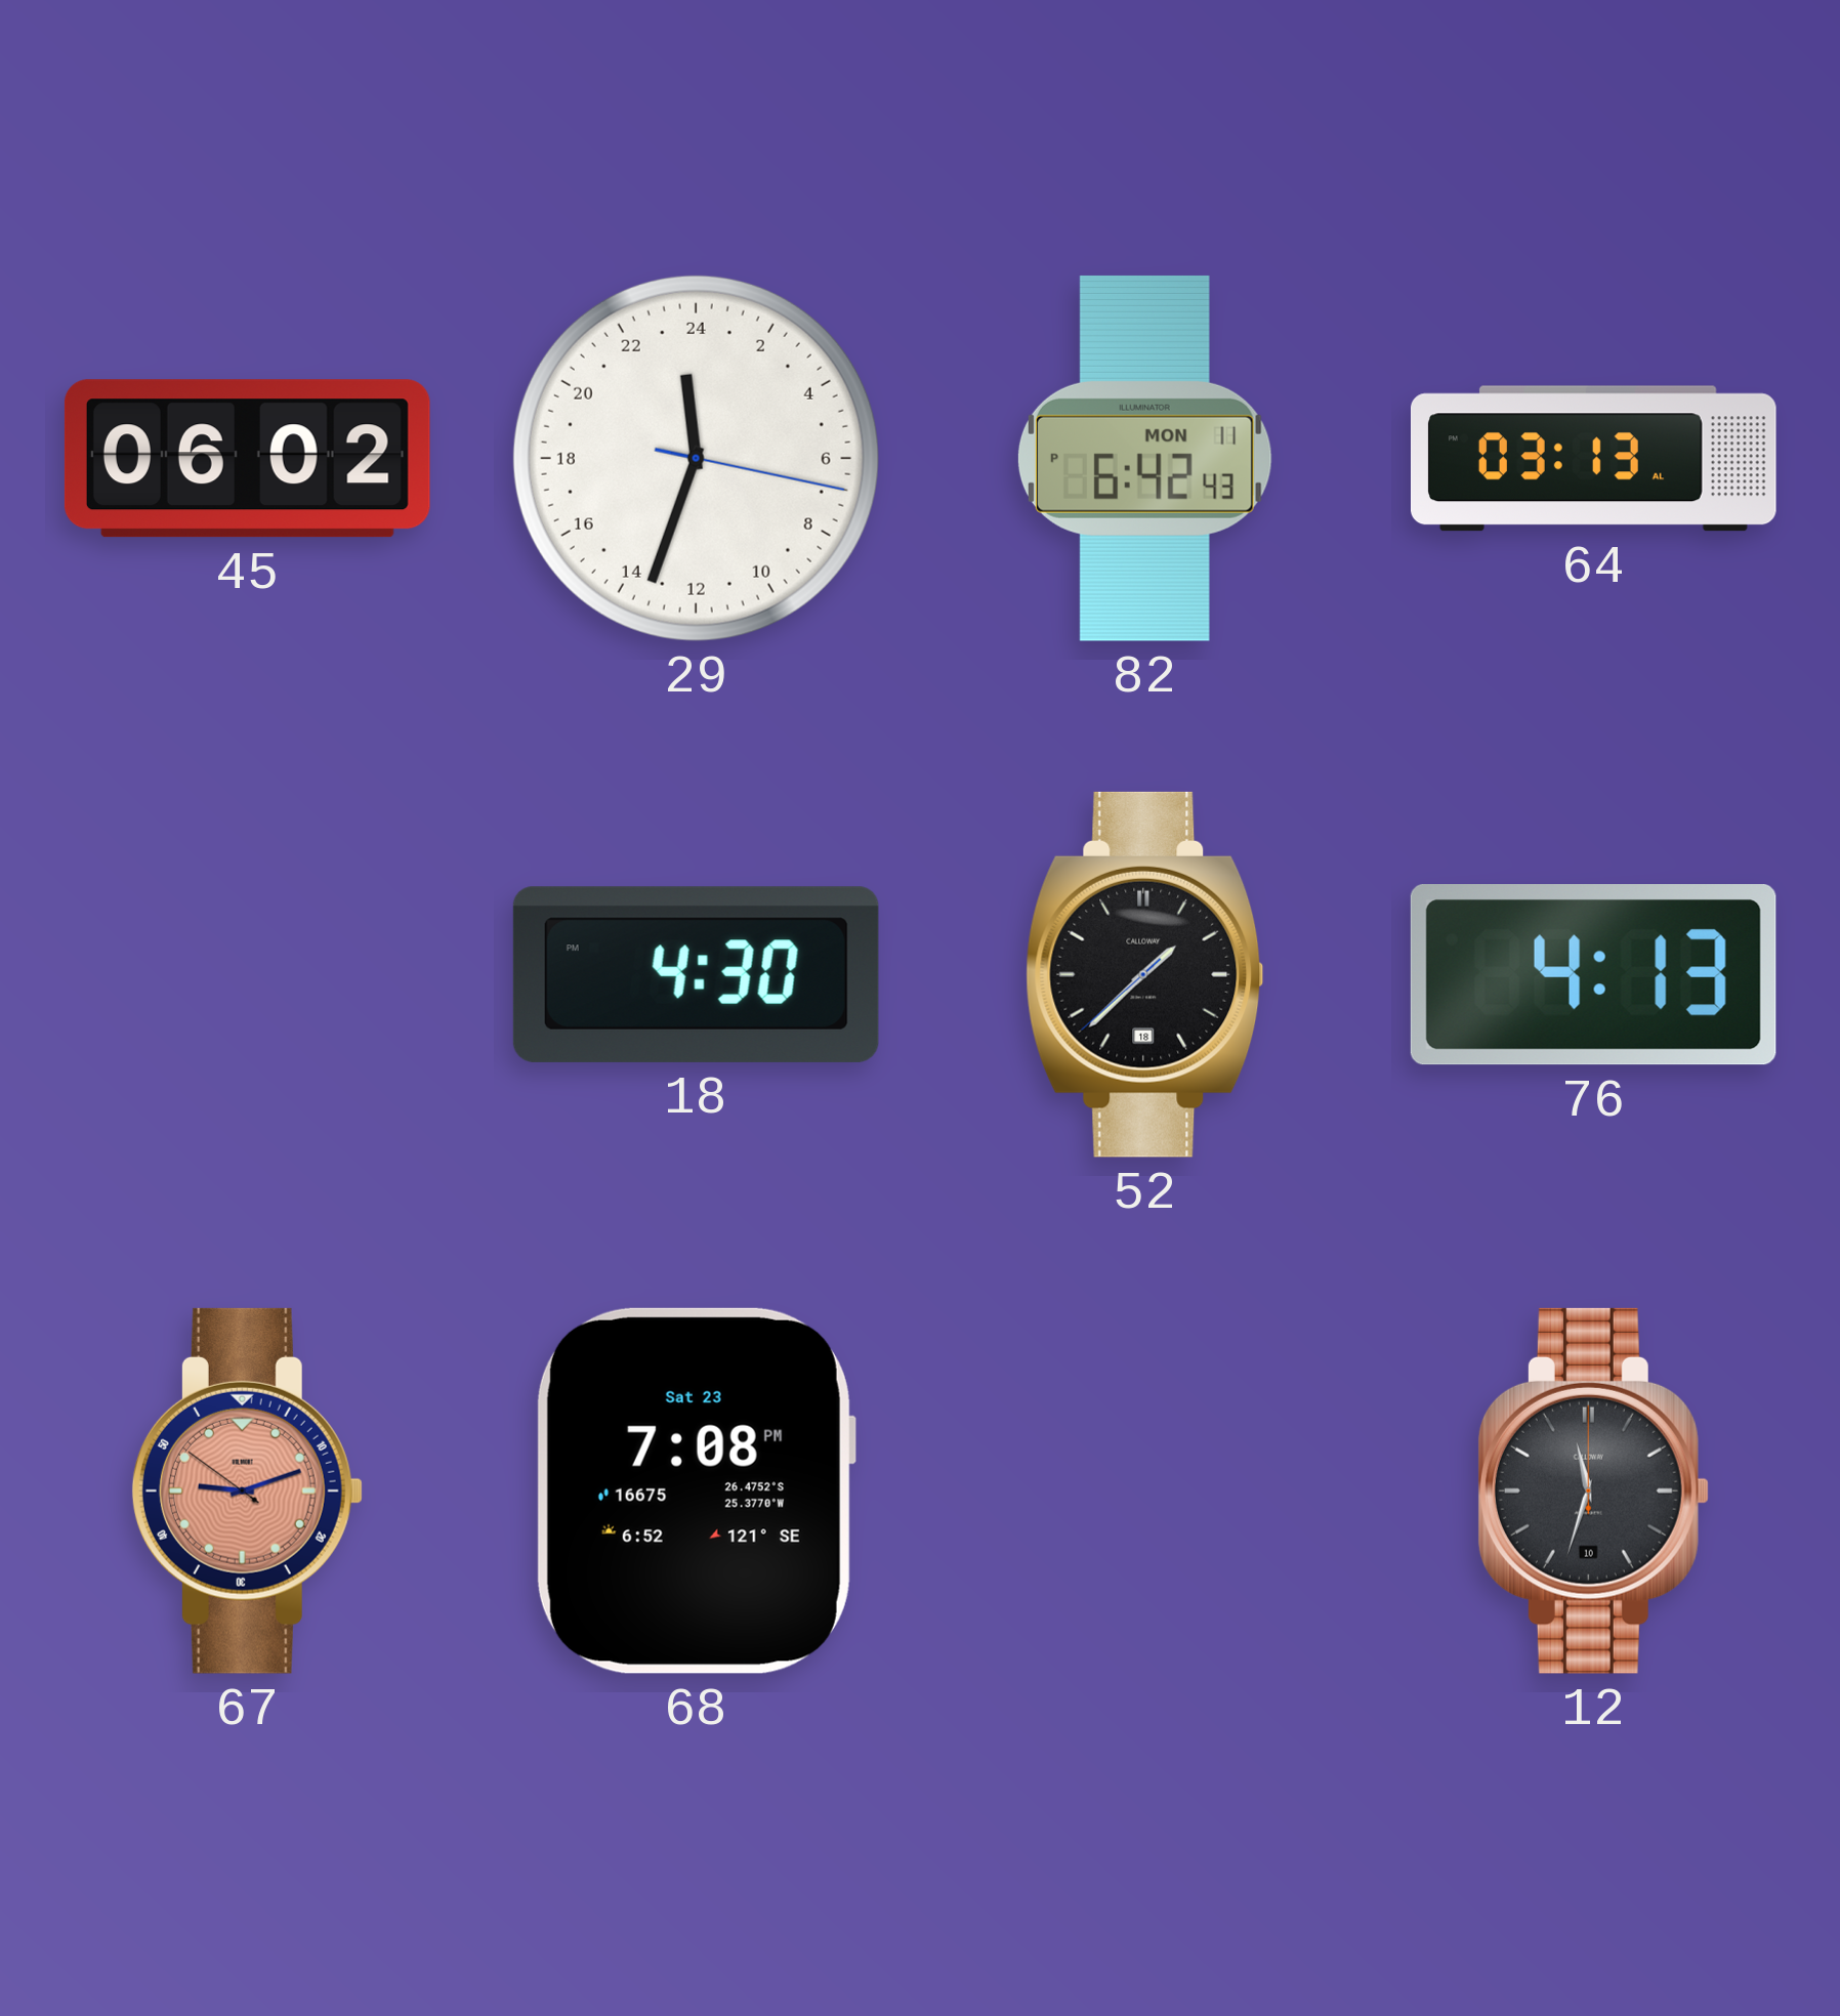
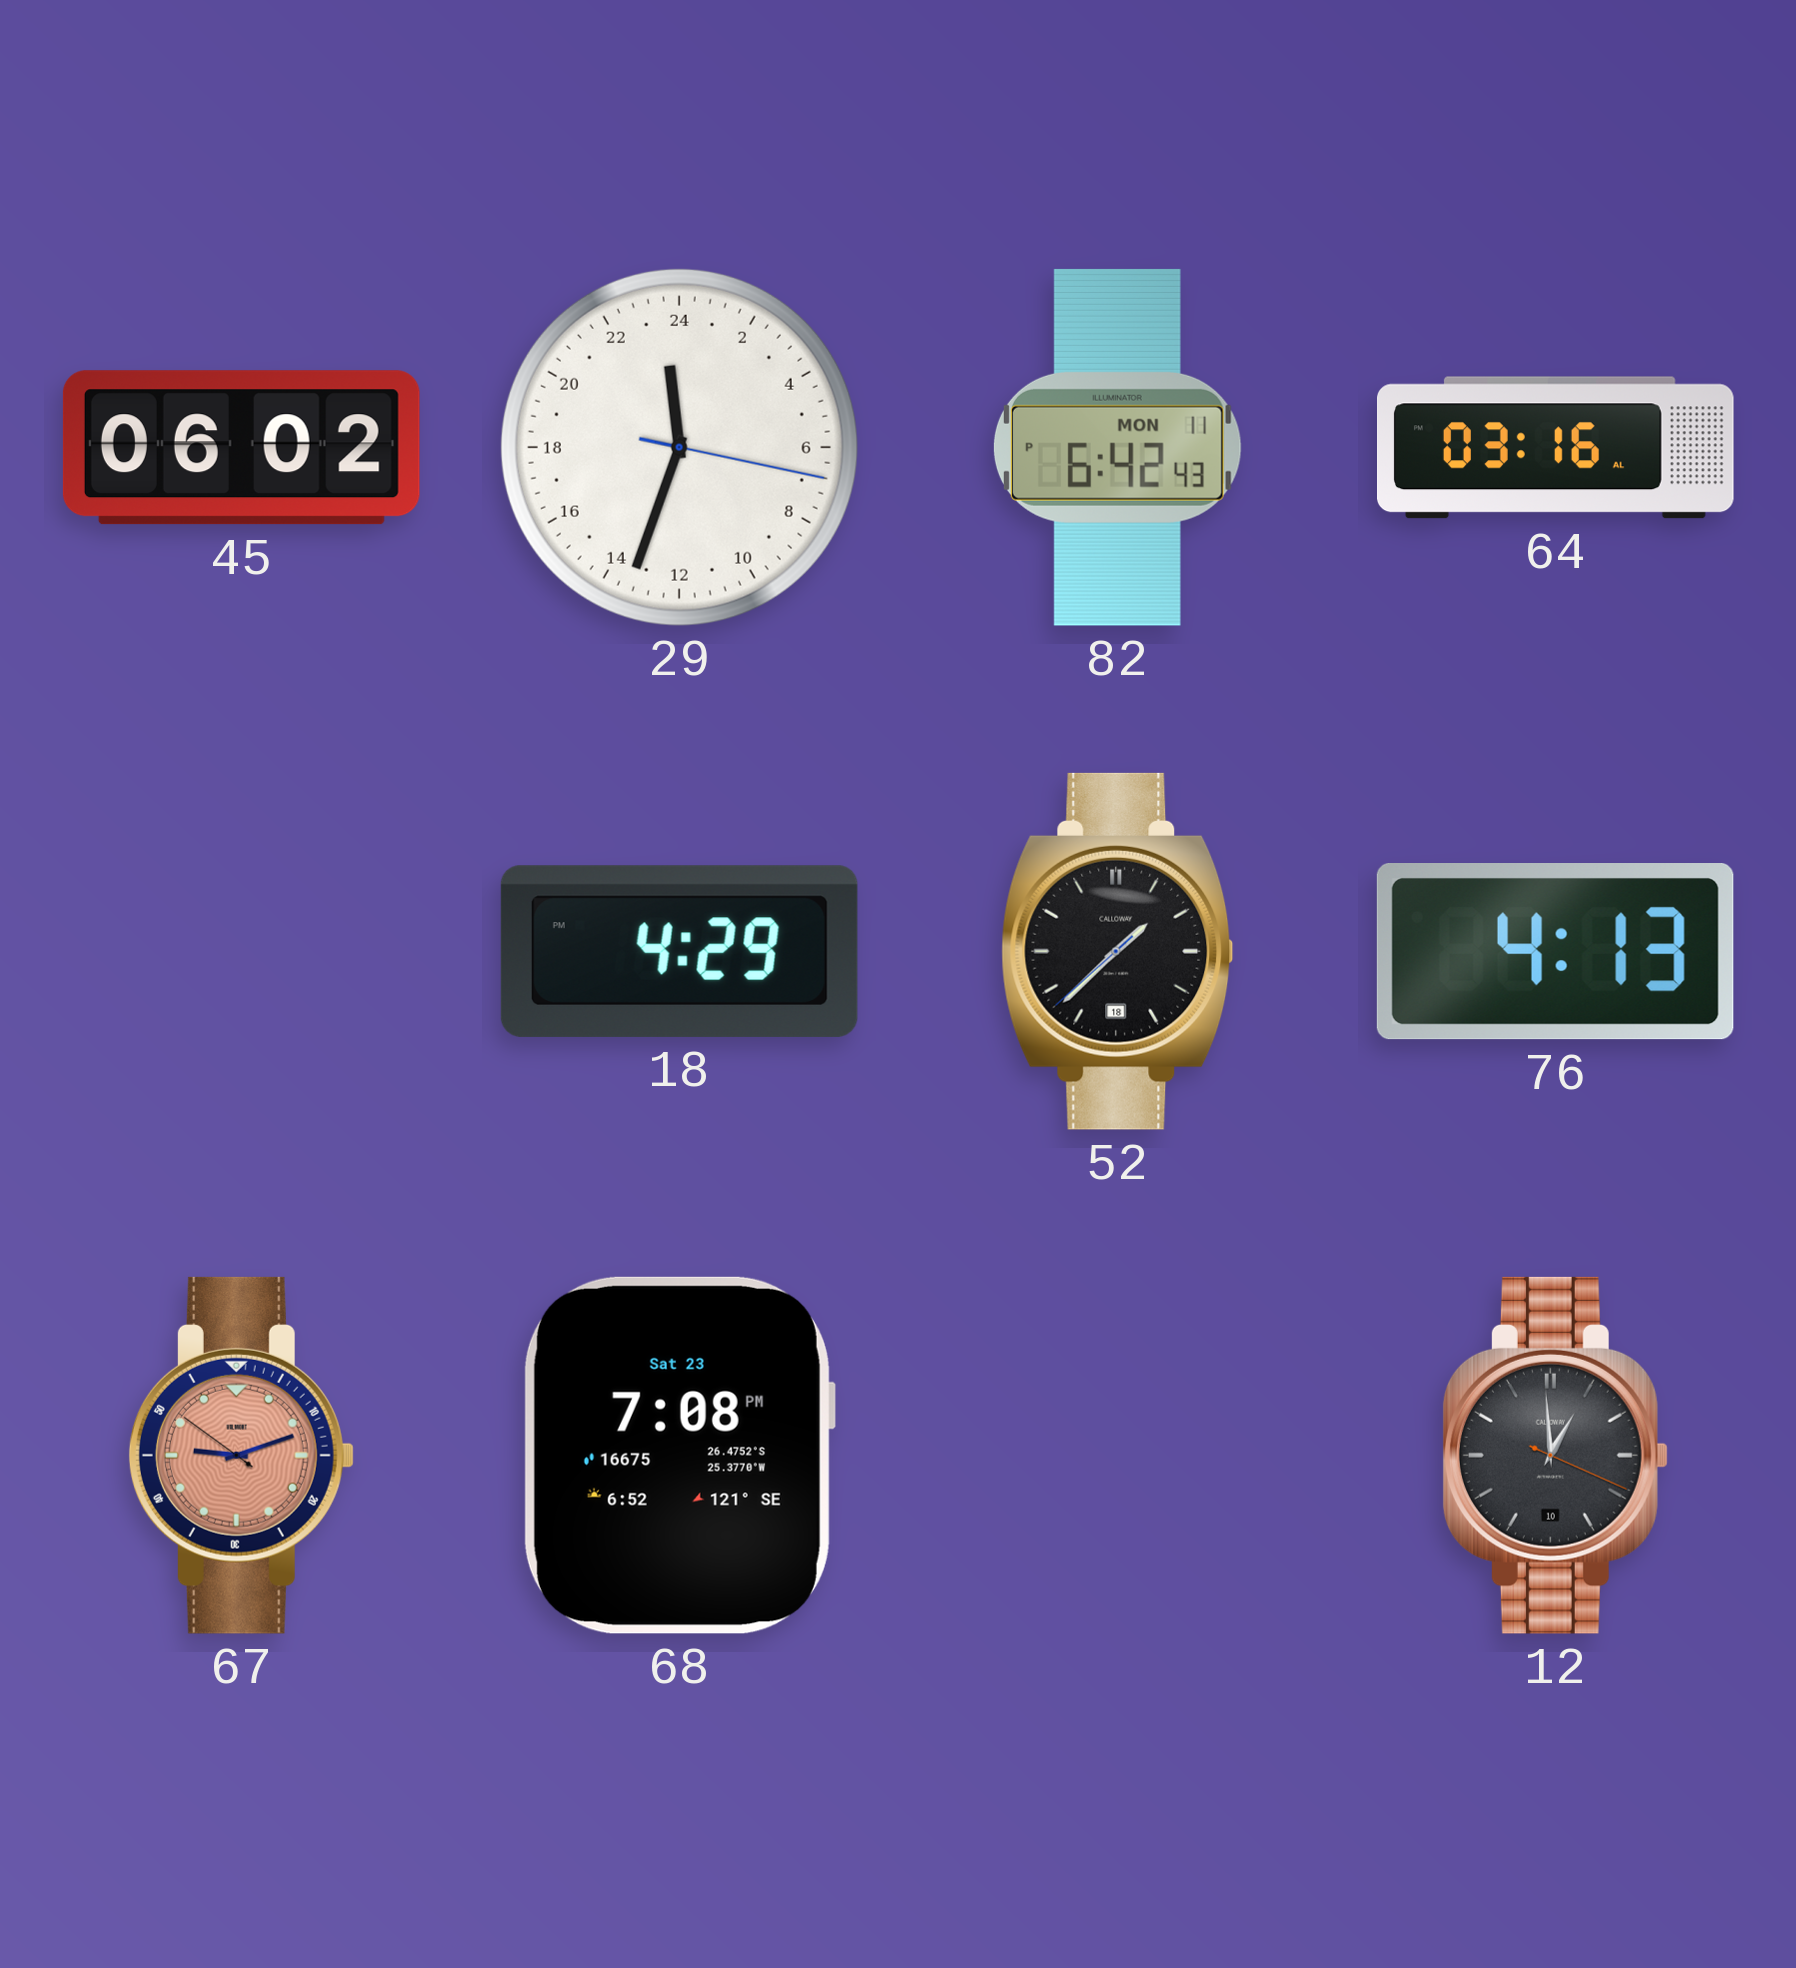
64: 03:13 -> 03:16
18: 4:30 -> 4:29
12: 11:33 -> 12:59
